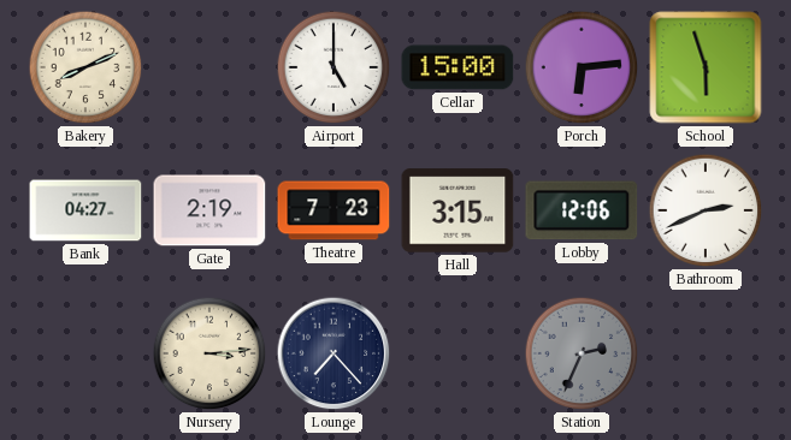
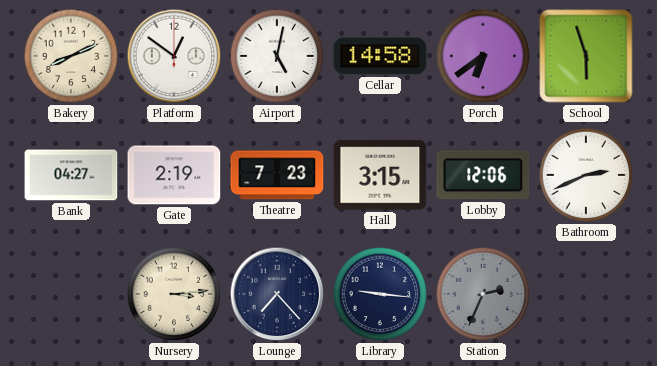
Platform: none -> 12:51
Airport: 5:00 -> 5:02
Cellar: 15:00 -> 14:58
Porch: 6:14 -> 6:39
Library: none -> 9:16
